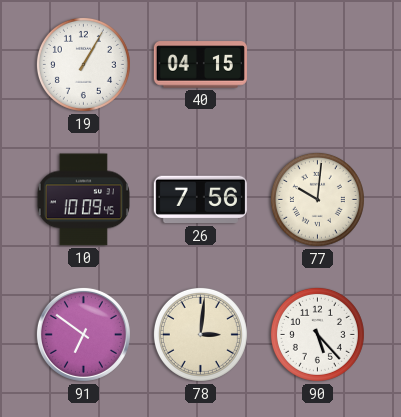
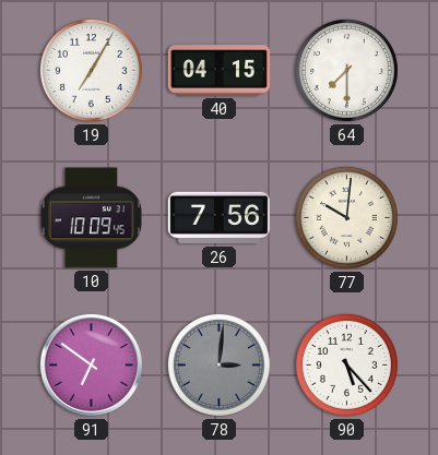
19: 1:05 -> 7:05
64: none -> 7:30
78 dial: cream -> grey
